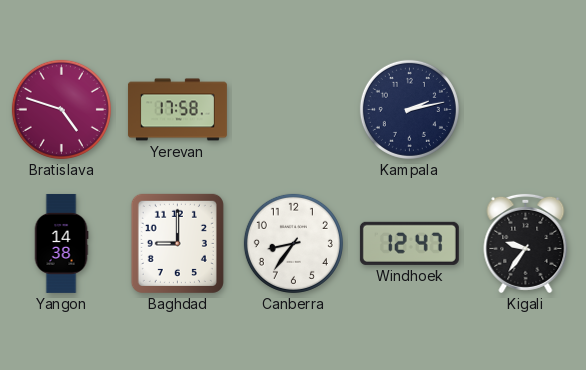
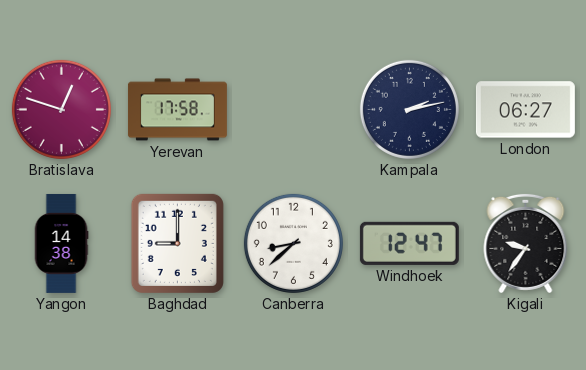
Bratislava: 4:48 -> 12:48
London: none -> 06:27
Canberra: 8:36 -> 8:38
